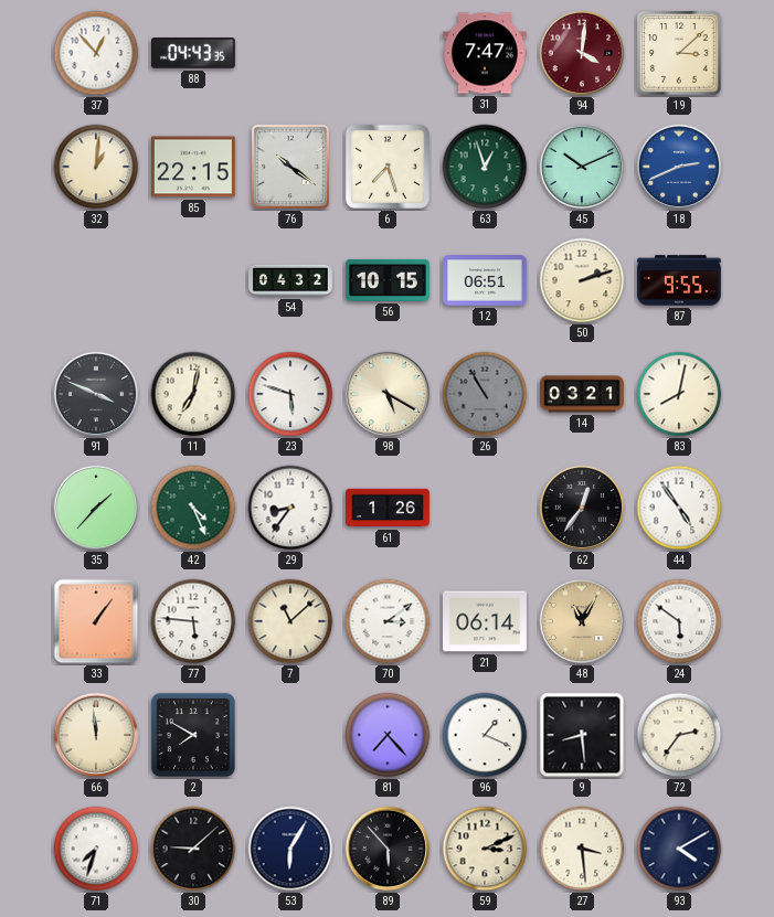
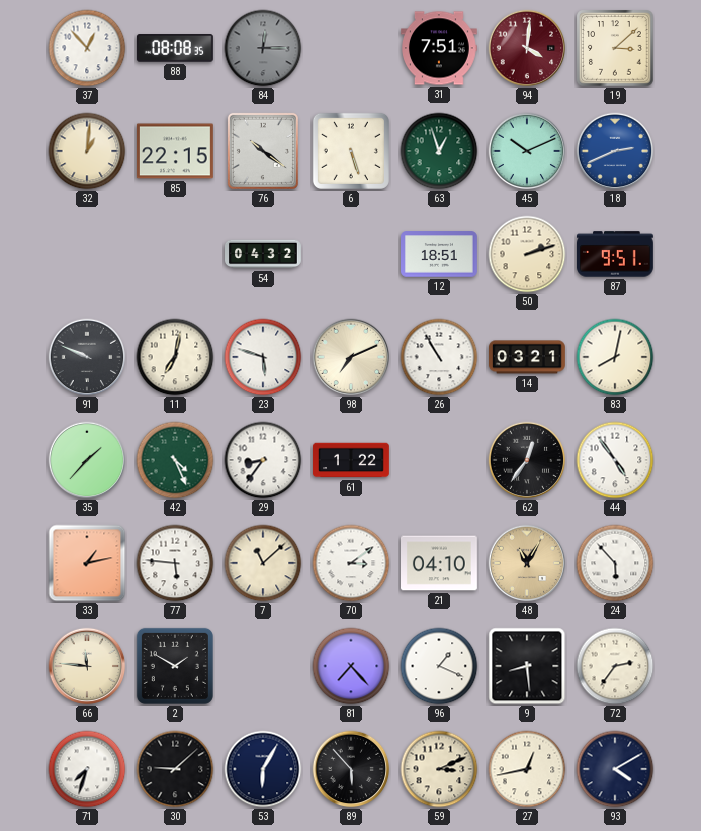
88: 04:43 -> 08:08
84: none -> 12:15
31: 7:47 -> 7:51
6: 7:27 -> 5:27
56: 10:15 -> none
12: 06:51 -> 18:51
87: 9:55 -> 9:51
91: 3:49 -> 9:49
98: 5:20 -> 7:11
26 dial: grey -> white
61: 1:26 -> 1:22
33: 1:06 -> 1:13
21: 06:14 -> 04:10
24: 5:51 -> 5:53
66: 11:59 -> 11:46
2: 7:50 -> 1:50
27: 3:29 -> 12:43
